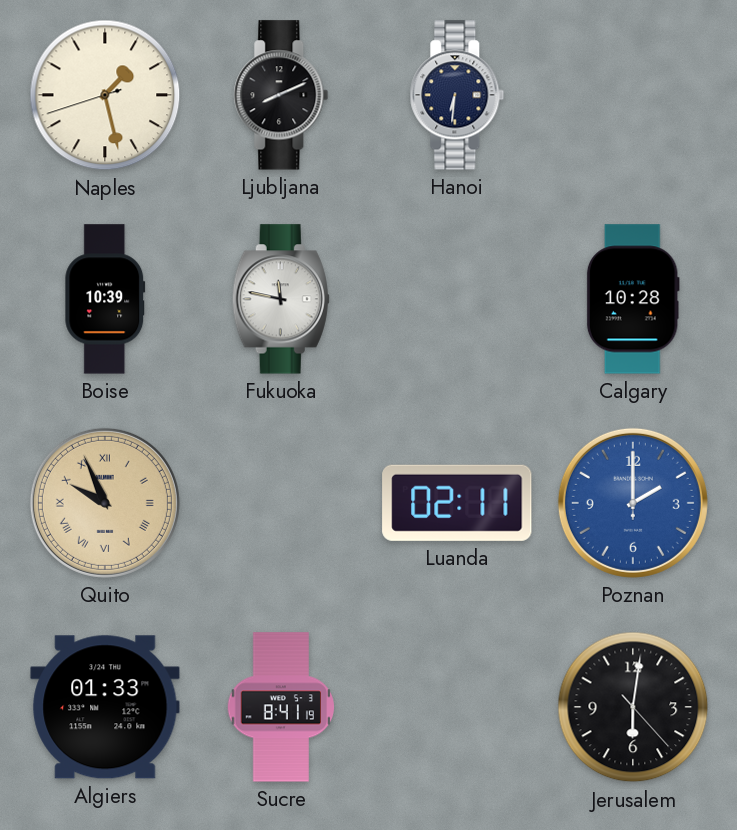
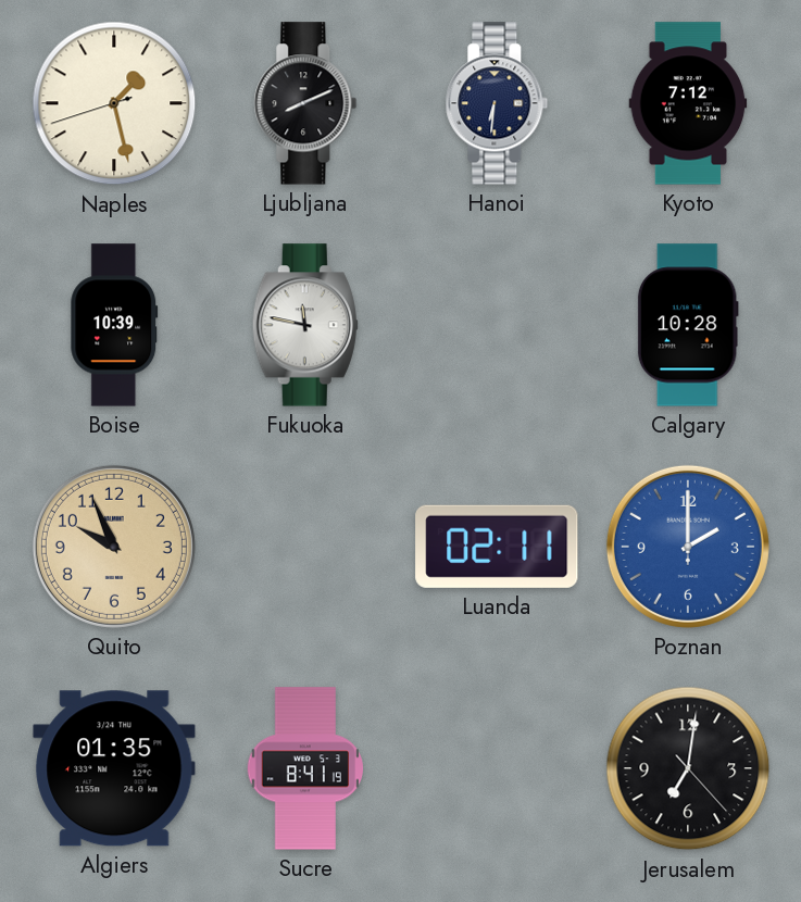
Kyoto: none -> 7:12
Quito numerals: Roman -> Arabic
Algiers: 01:33 -> 01:35
Jerusalem: 6:01 -> 7:01
